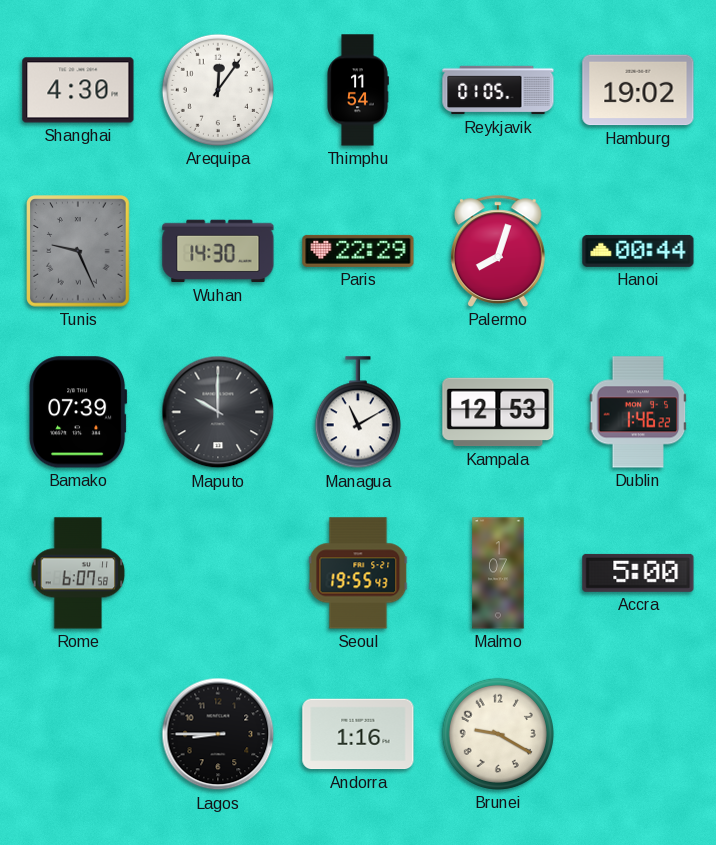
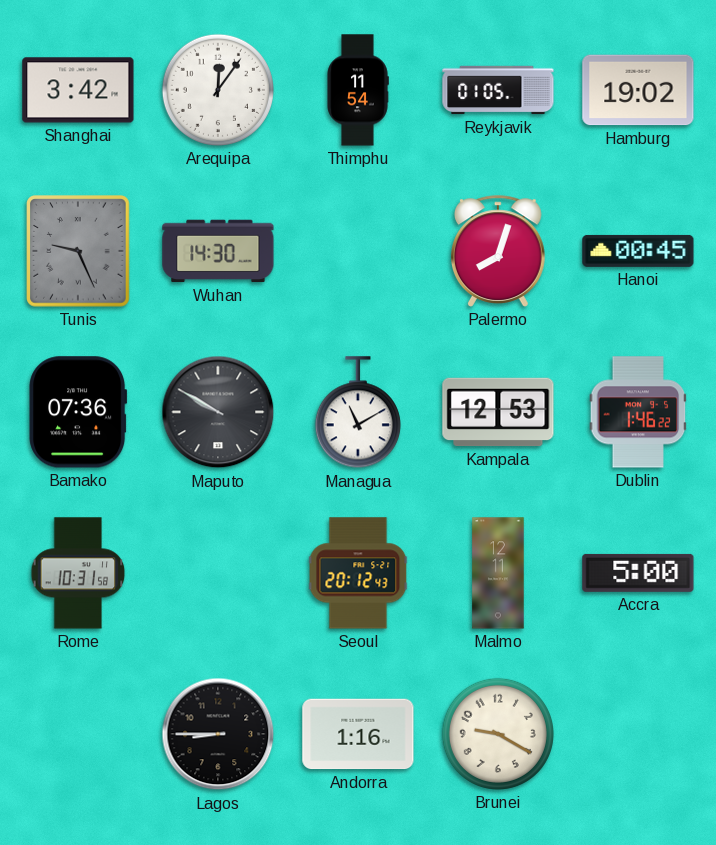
Shanghai: 4:30 -> 3:42
Paris: 22:29 -> none
Hanoi: 00:44 -> 00:45
Bamako: 07:39 -> 07:36
Maputo: 10:00 -> 9:50
Rome: 6:07 -> 10:31
Seoul: 19:55 -> 20:12
Malmo: 1:07 -> 12:11
